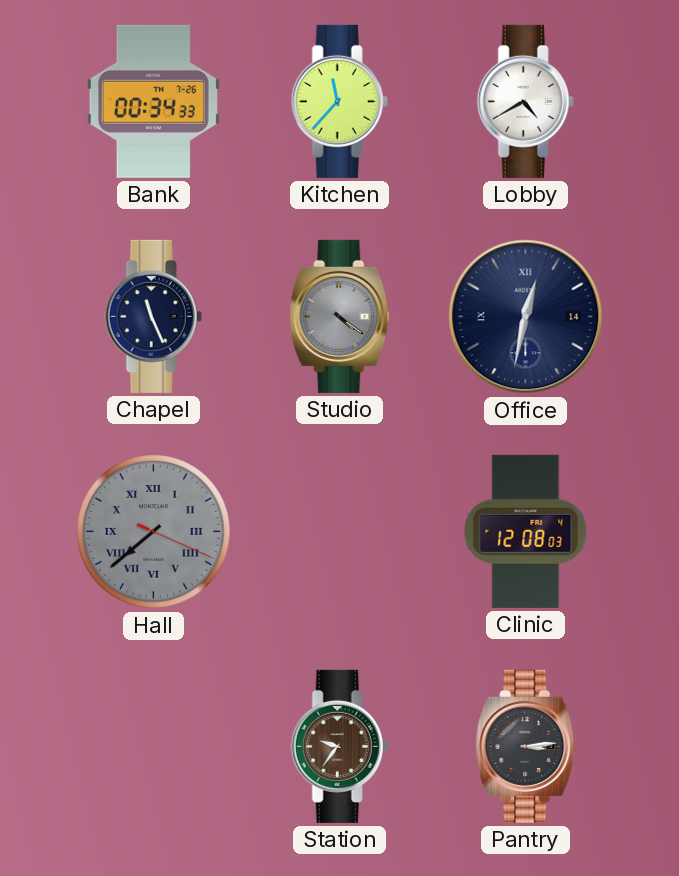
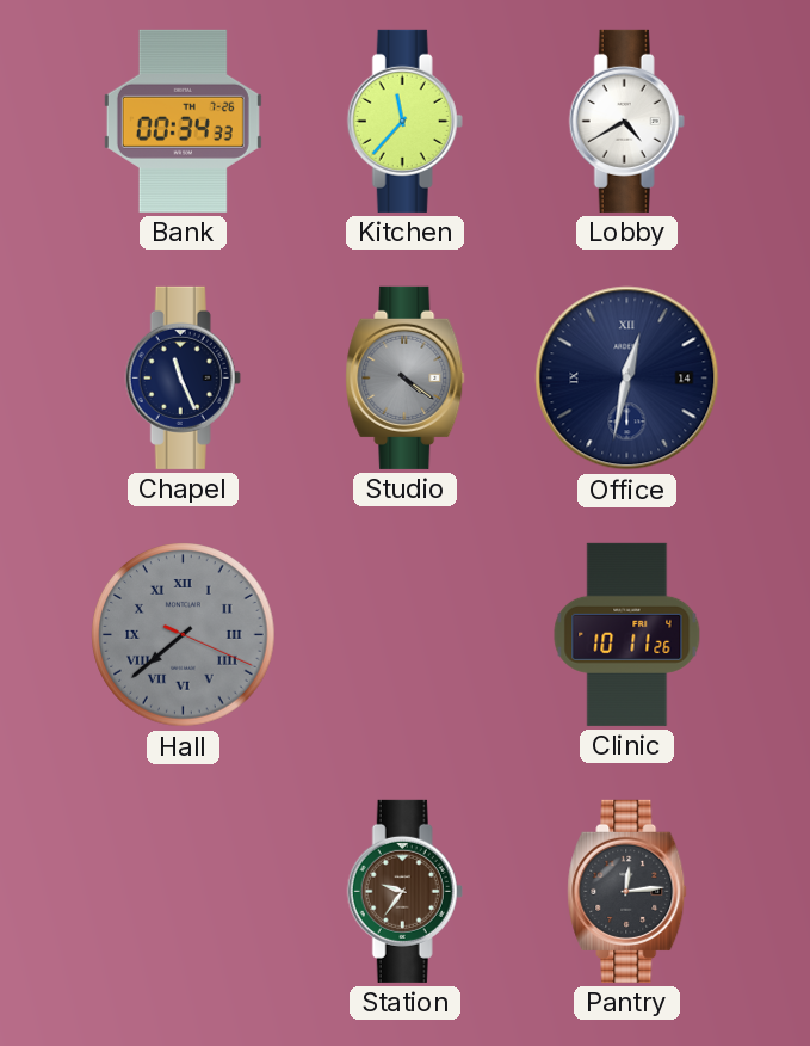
Clinic: 12:08 -> 10:11
Pantry: 3:14 -> 12:14
